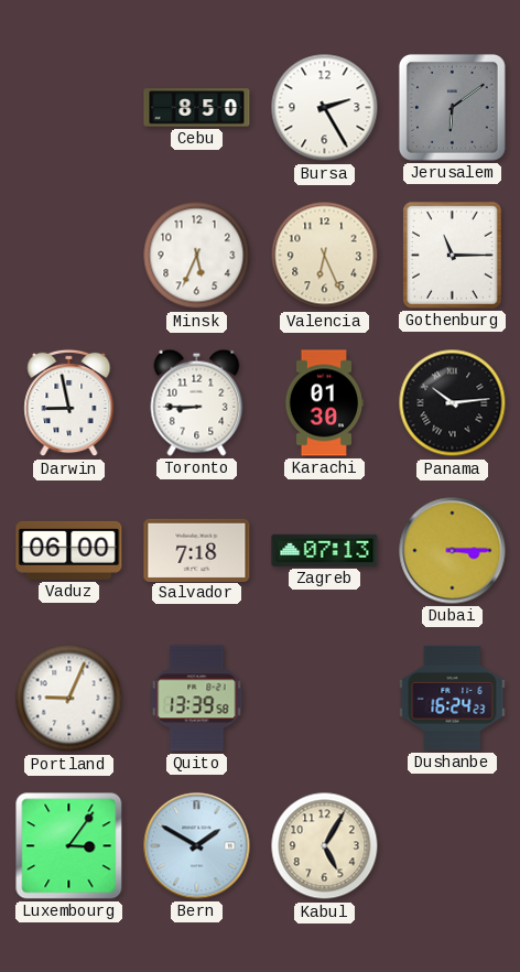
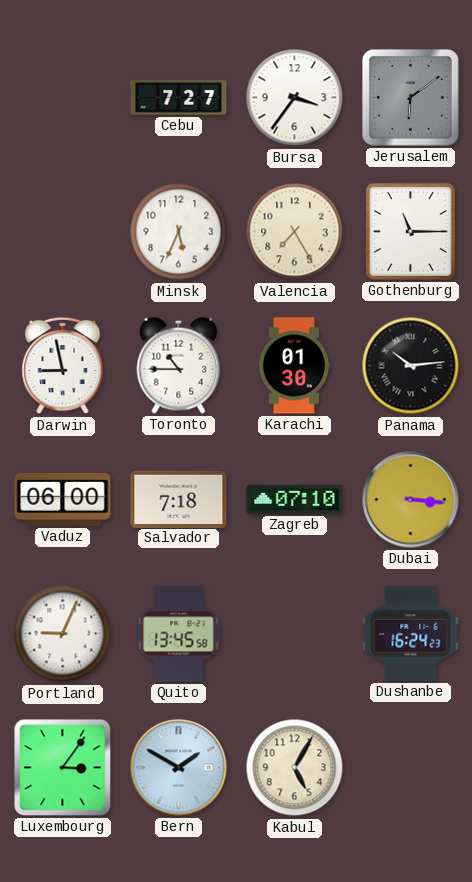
Cebu: 8:50 -> 7:27
Bursa: 2:25 -> 3:36
Valencia: 6:26 -> 7:25
Toronto: 8:45 -> 10:45
Zagreb: 07:13 -> 07:10
Dubai: 3:15 -> 3:16
Quito: 13:39 -> 13:45
